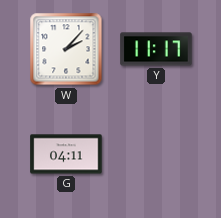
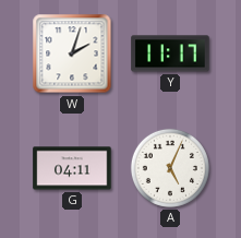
W: 2:07 -> 2:03
A: none -> 5:04
